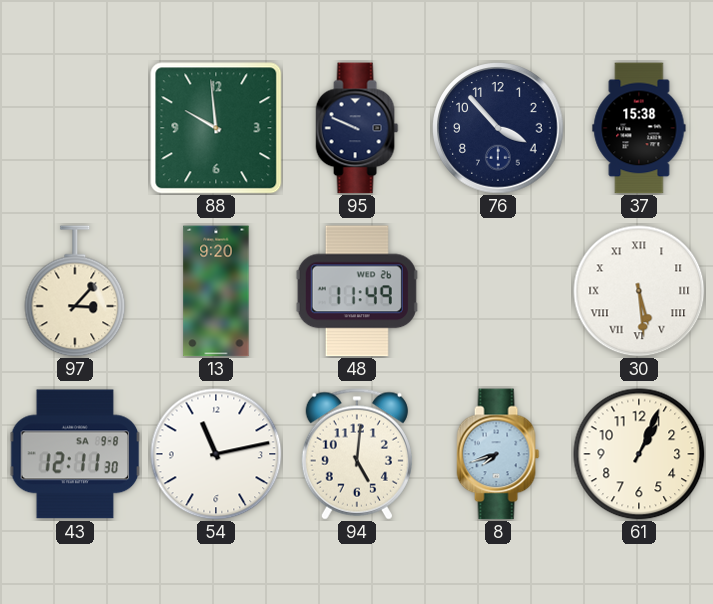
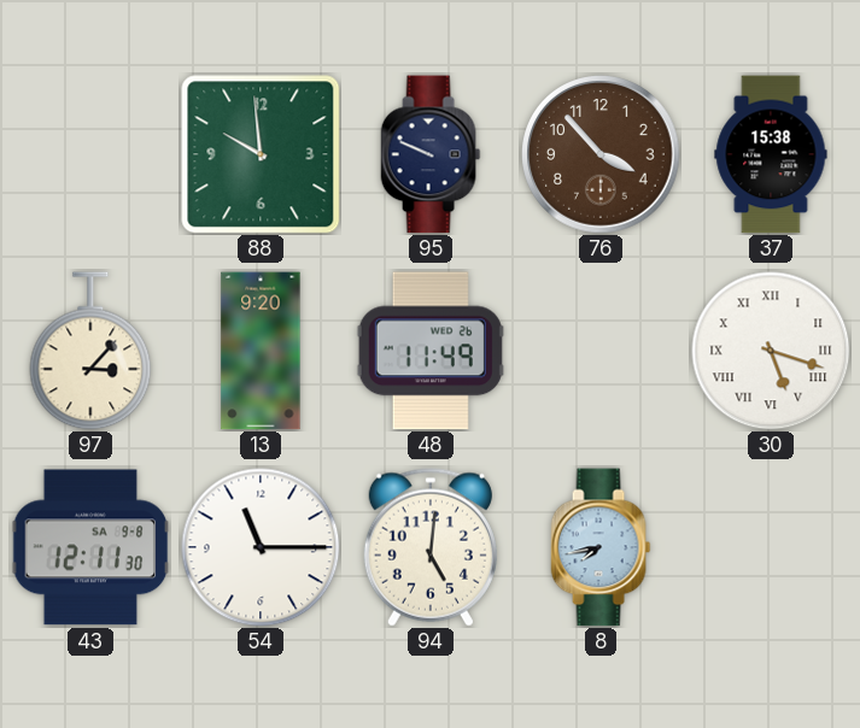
76 dial: navy -> brown
30: 5:29 -> 5:18
54: 11:13 -> 11:15
8: 7:42 -> 7:43
61: 1:04 -> none
